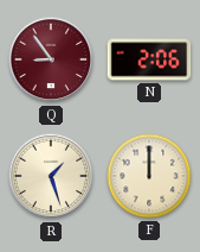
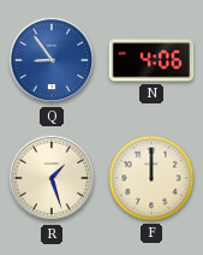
Q dial: burgundy -> blue
N: 2:06 -> 4:06
